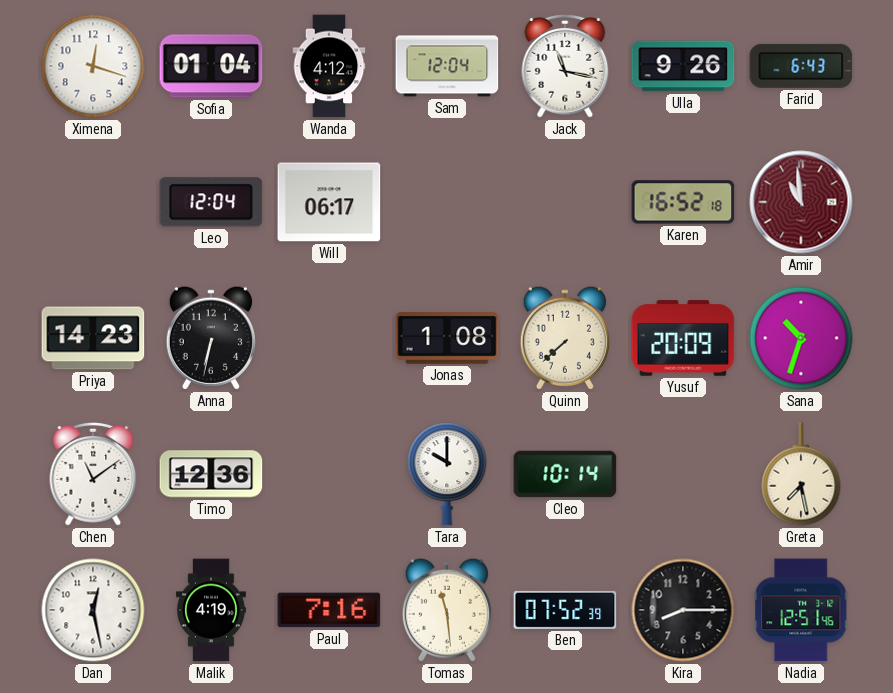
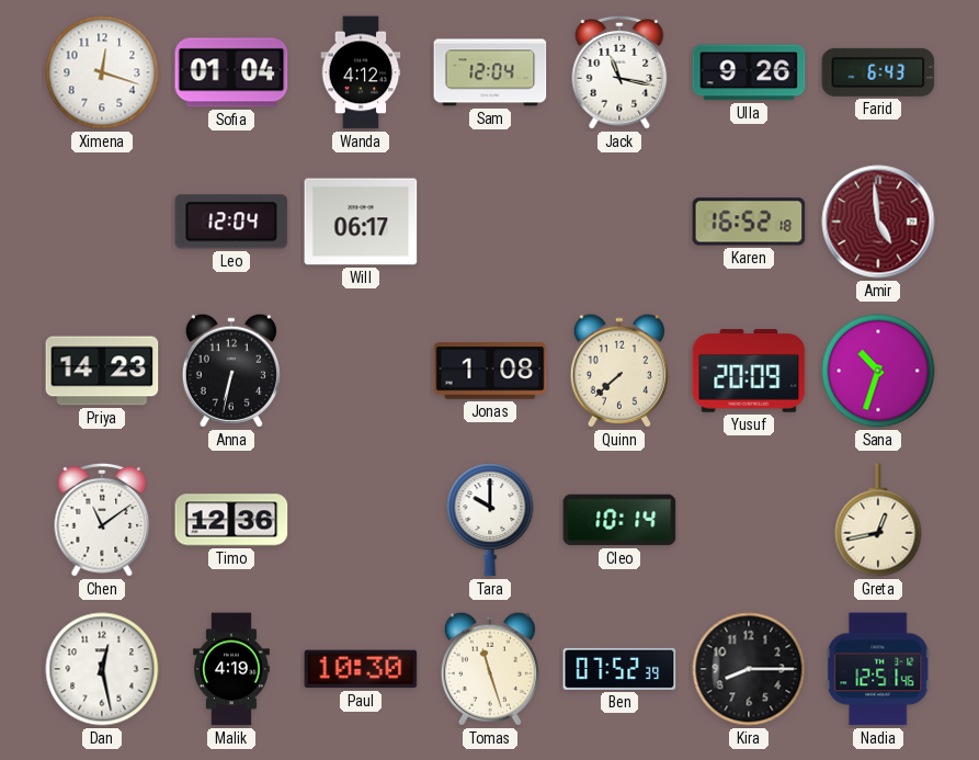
Amir: 10:59 -> 4:59
Greta: 7:28 -> 12:43
Paul: 7:16 -> 10:30
Tomas: 11:29 -> 11:27
